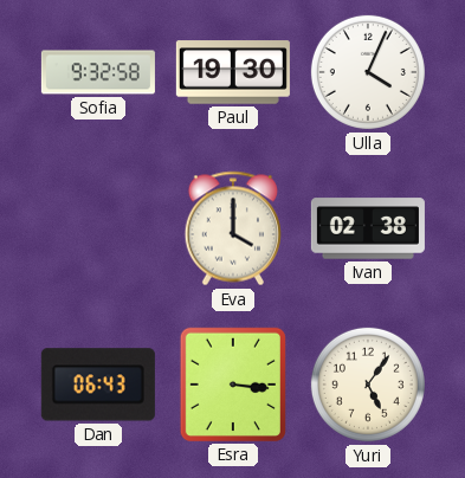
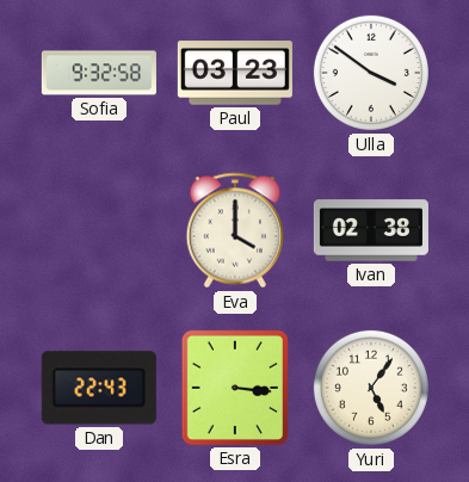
Paul: 19:30 -> 03:23
Ulla: 4:04 -> 3:51
Dan: 06:43 -> 22:43
